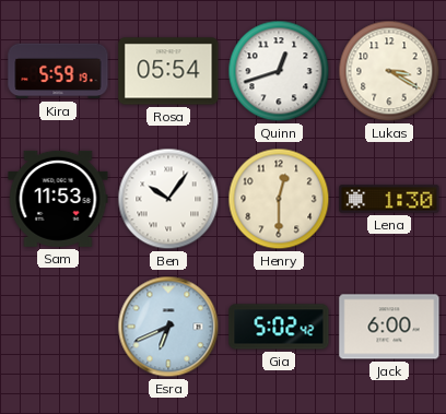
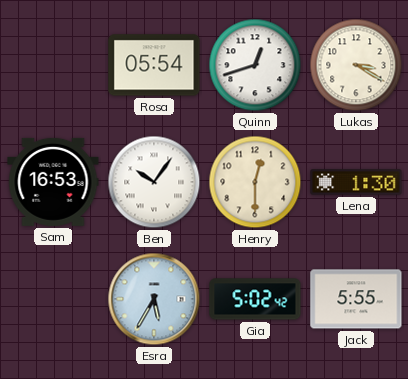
Kira: 5:59 -> none
Sam: 11:53 -> 16:53
Esra: 6:41 -> 5:35
Jack: 6:00 -> 5:55
